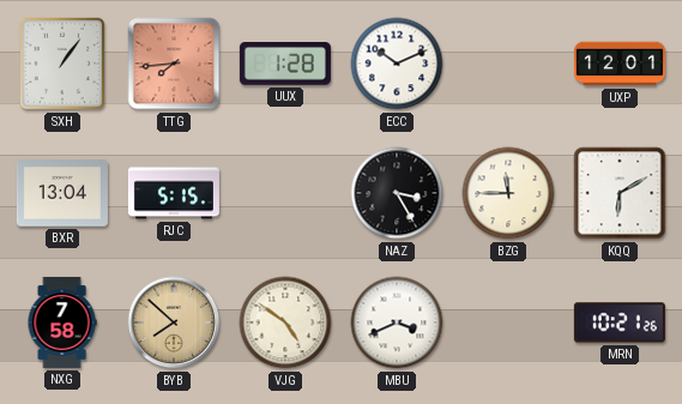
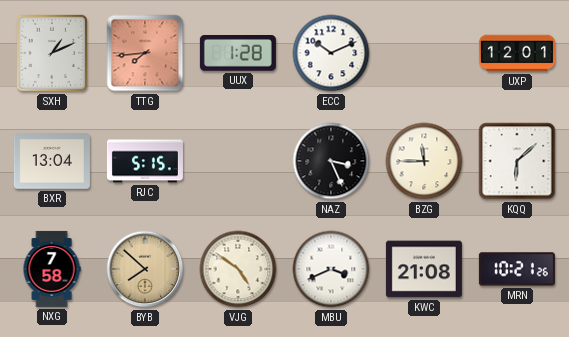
SXH: 1:06 -> 1:11
NAZ: 3:25 -> 3:26
KQQ: 6:10 -> 6:08
KWC: none -> 21:08
